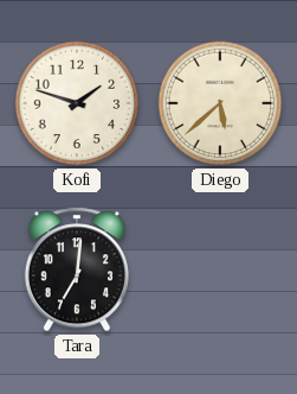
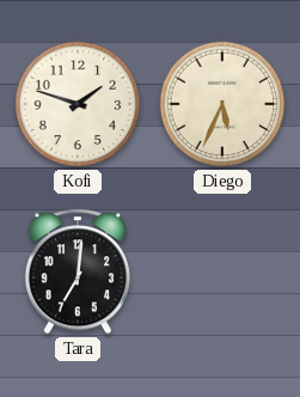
Diego: 5:38 -> 5:34
